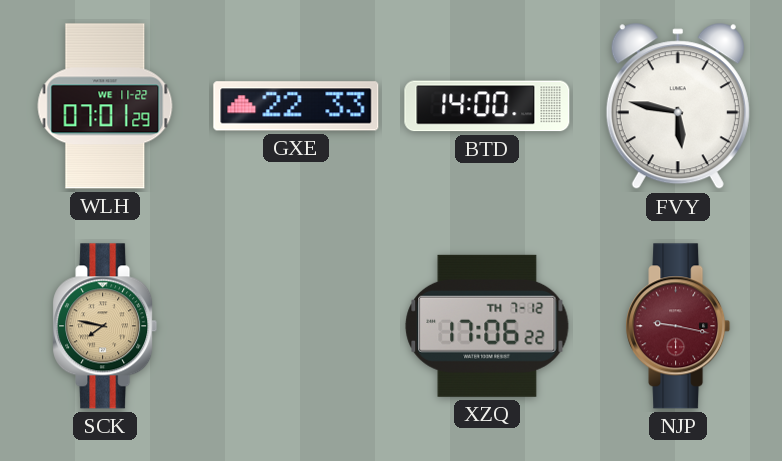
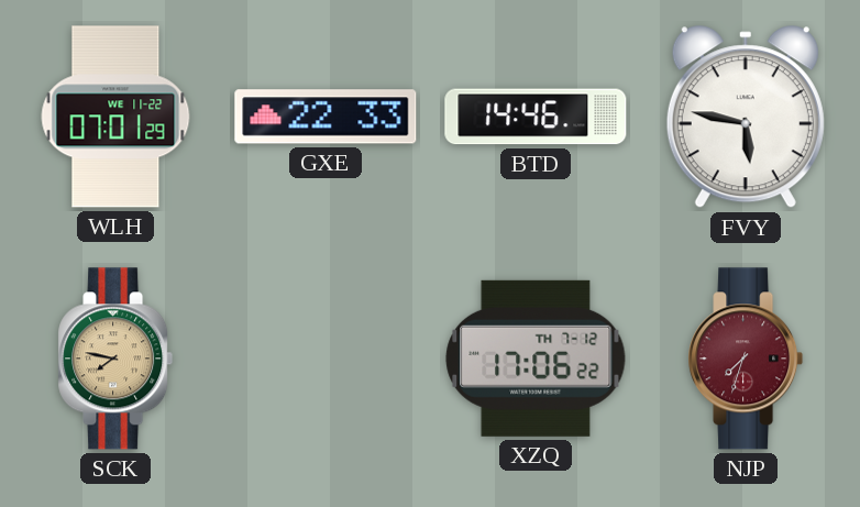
BTD: 14:00 -> 14:46
NJP: 9:17 -> 7:33
